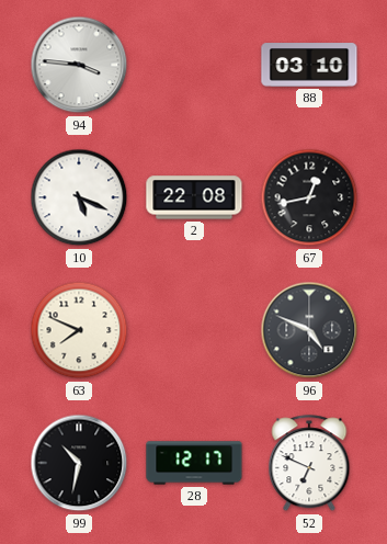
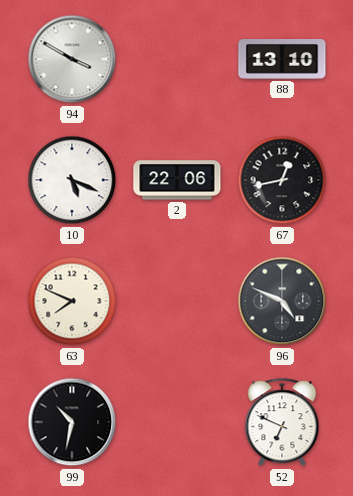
94: 3:46 -> 3:50
88: 03:10 -> 13:10
2: 22:08 -> 22:06
28: 12:17 -> none
